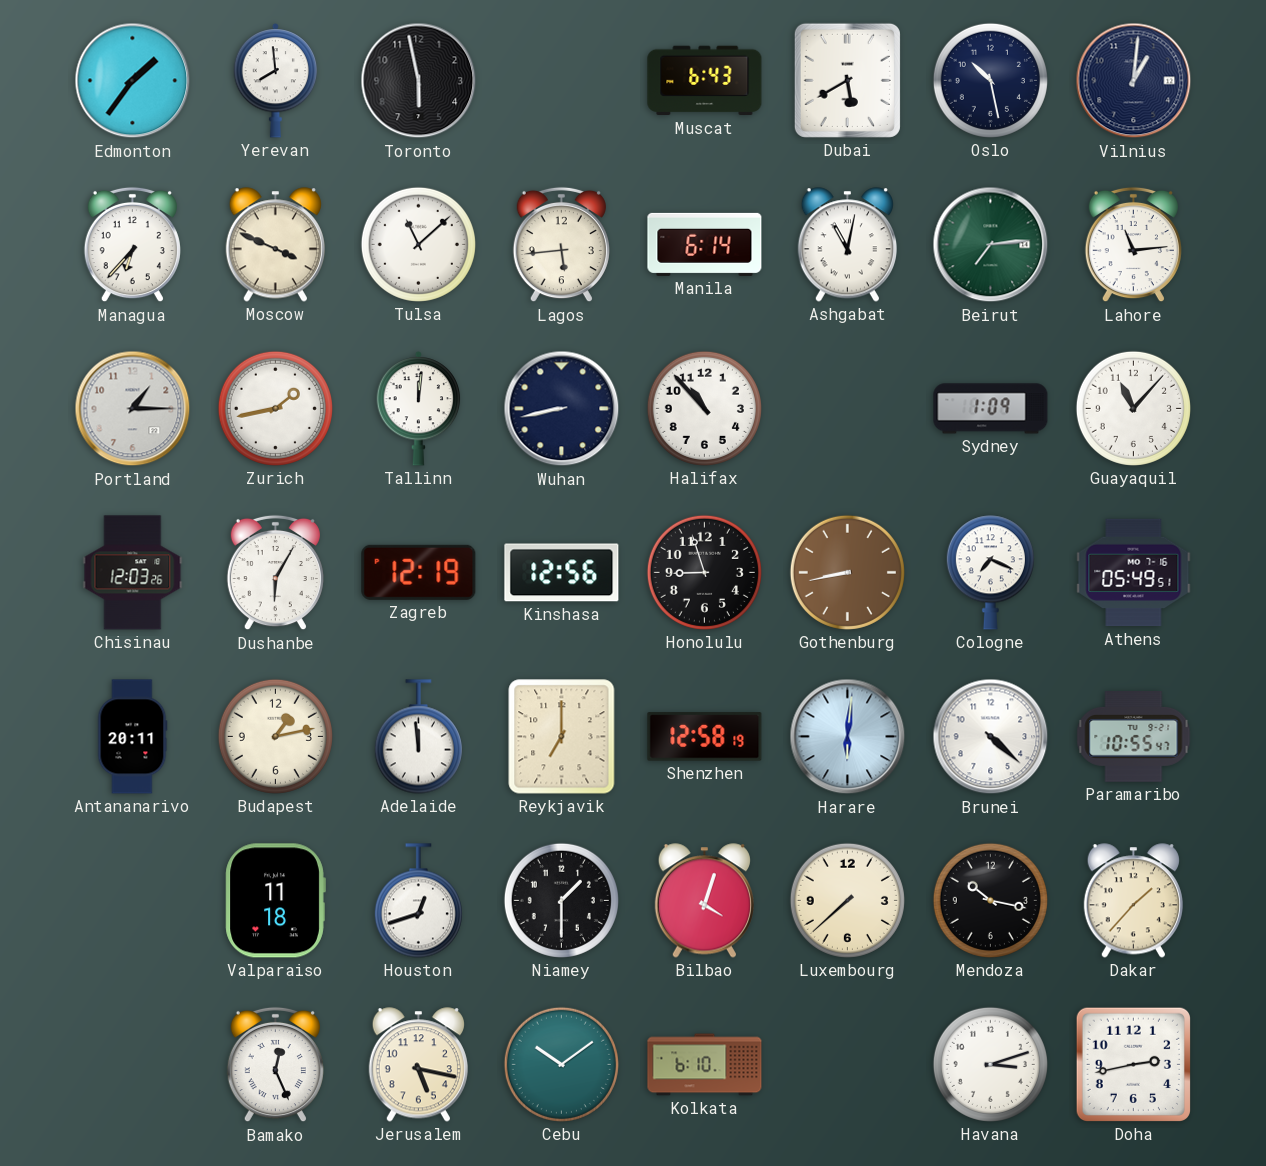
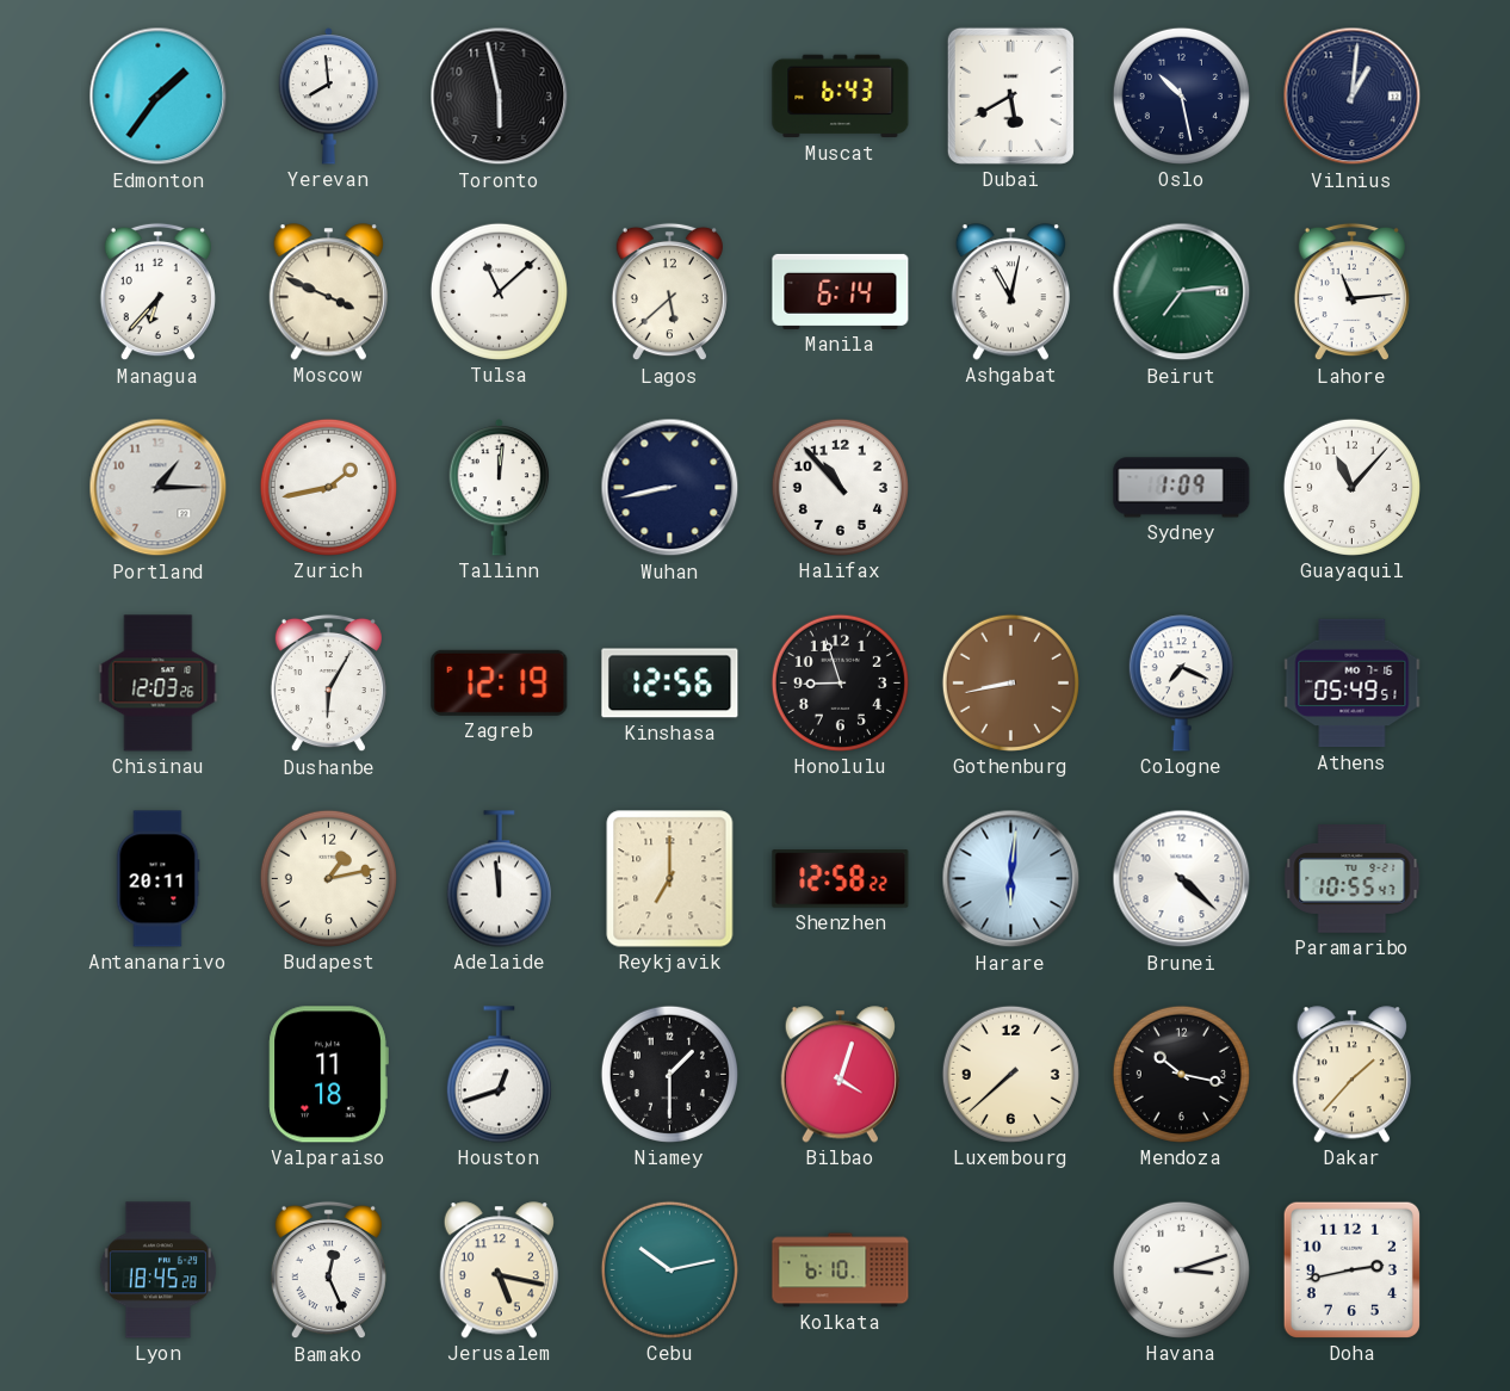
Lagos: 5:44 -> 5:38
Shenzhen: 12:58:19 -> 12:58:22
Lyon: none -> 18:45
Cebu: 10:09 -> 10:13
